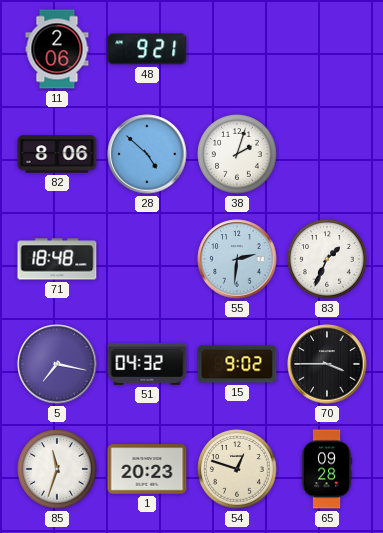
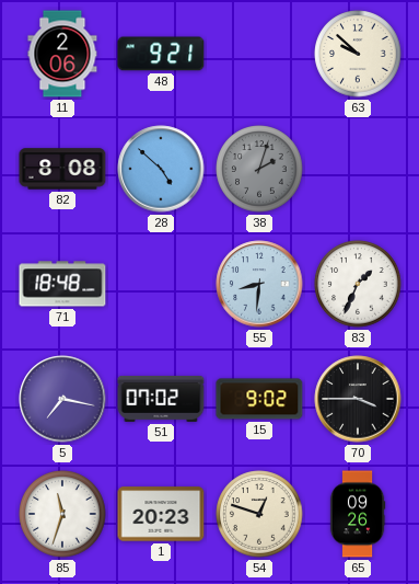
63: none -> 9:52
82: 8:06 -> 8:08
38 dial: white -> grey
55: 2:31 -> 8:31
51: 04:32 -> 07:02
65: 09:28 -> 09:26
